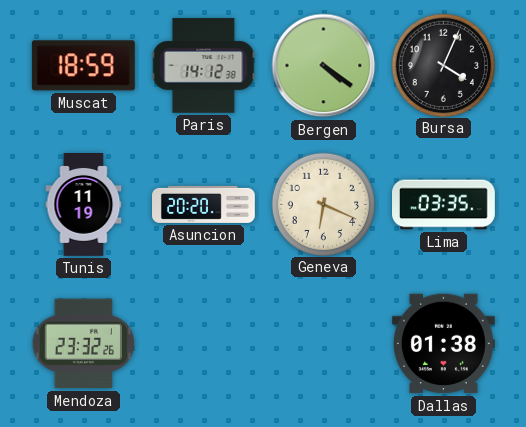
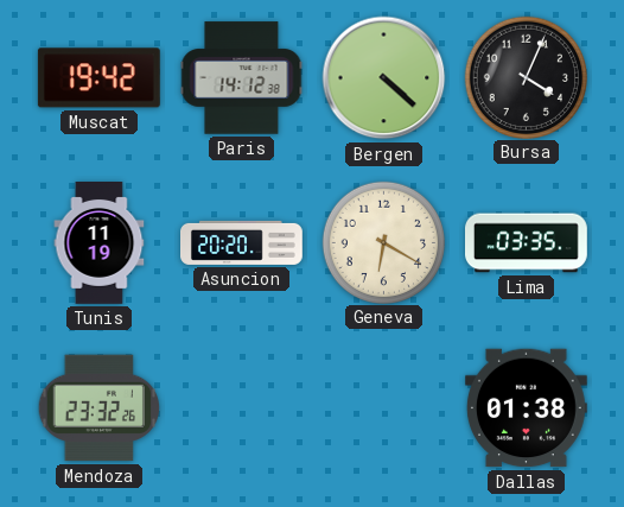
Muscat: 18:59 -> 19:42
Bergen: 4:21 -> 4:22
Geneva: 6:19 -> 6:20
